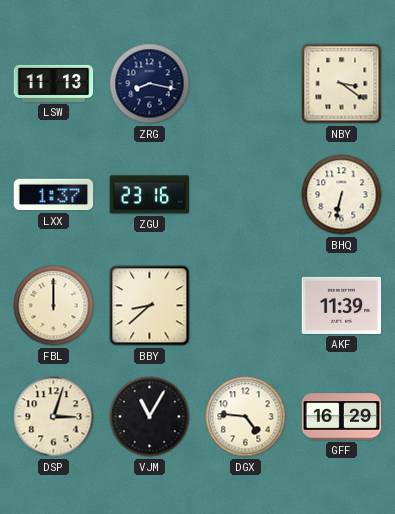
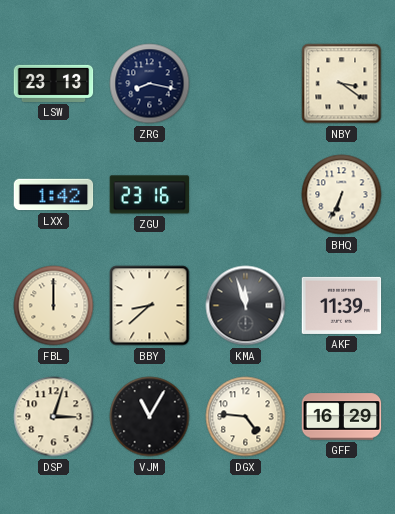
LSW: 11:13 -> 23:13
LXX: 1:37 -> 1:42
BHQ: 6:32 -> 6:34
KMA: none -> 11:57
